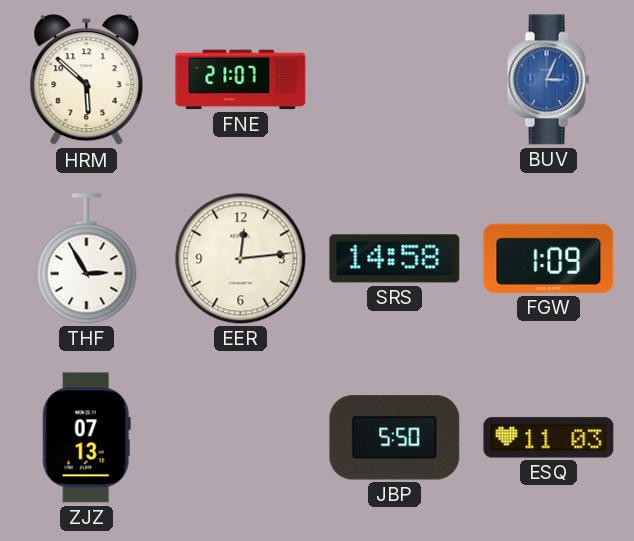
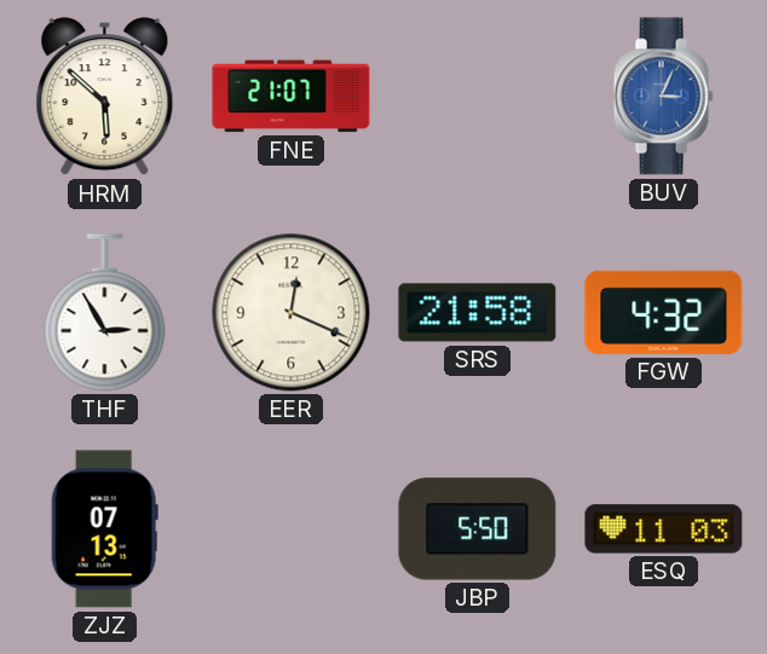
EER: 12:14 -> 12:19
SRS: 14:58 -> 21:58
FGW: 1:09 -> 4:32
